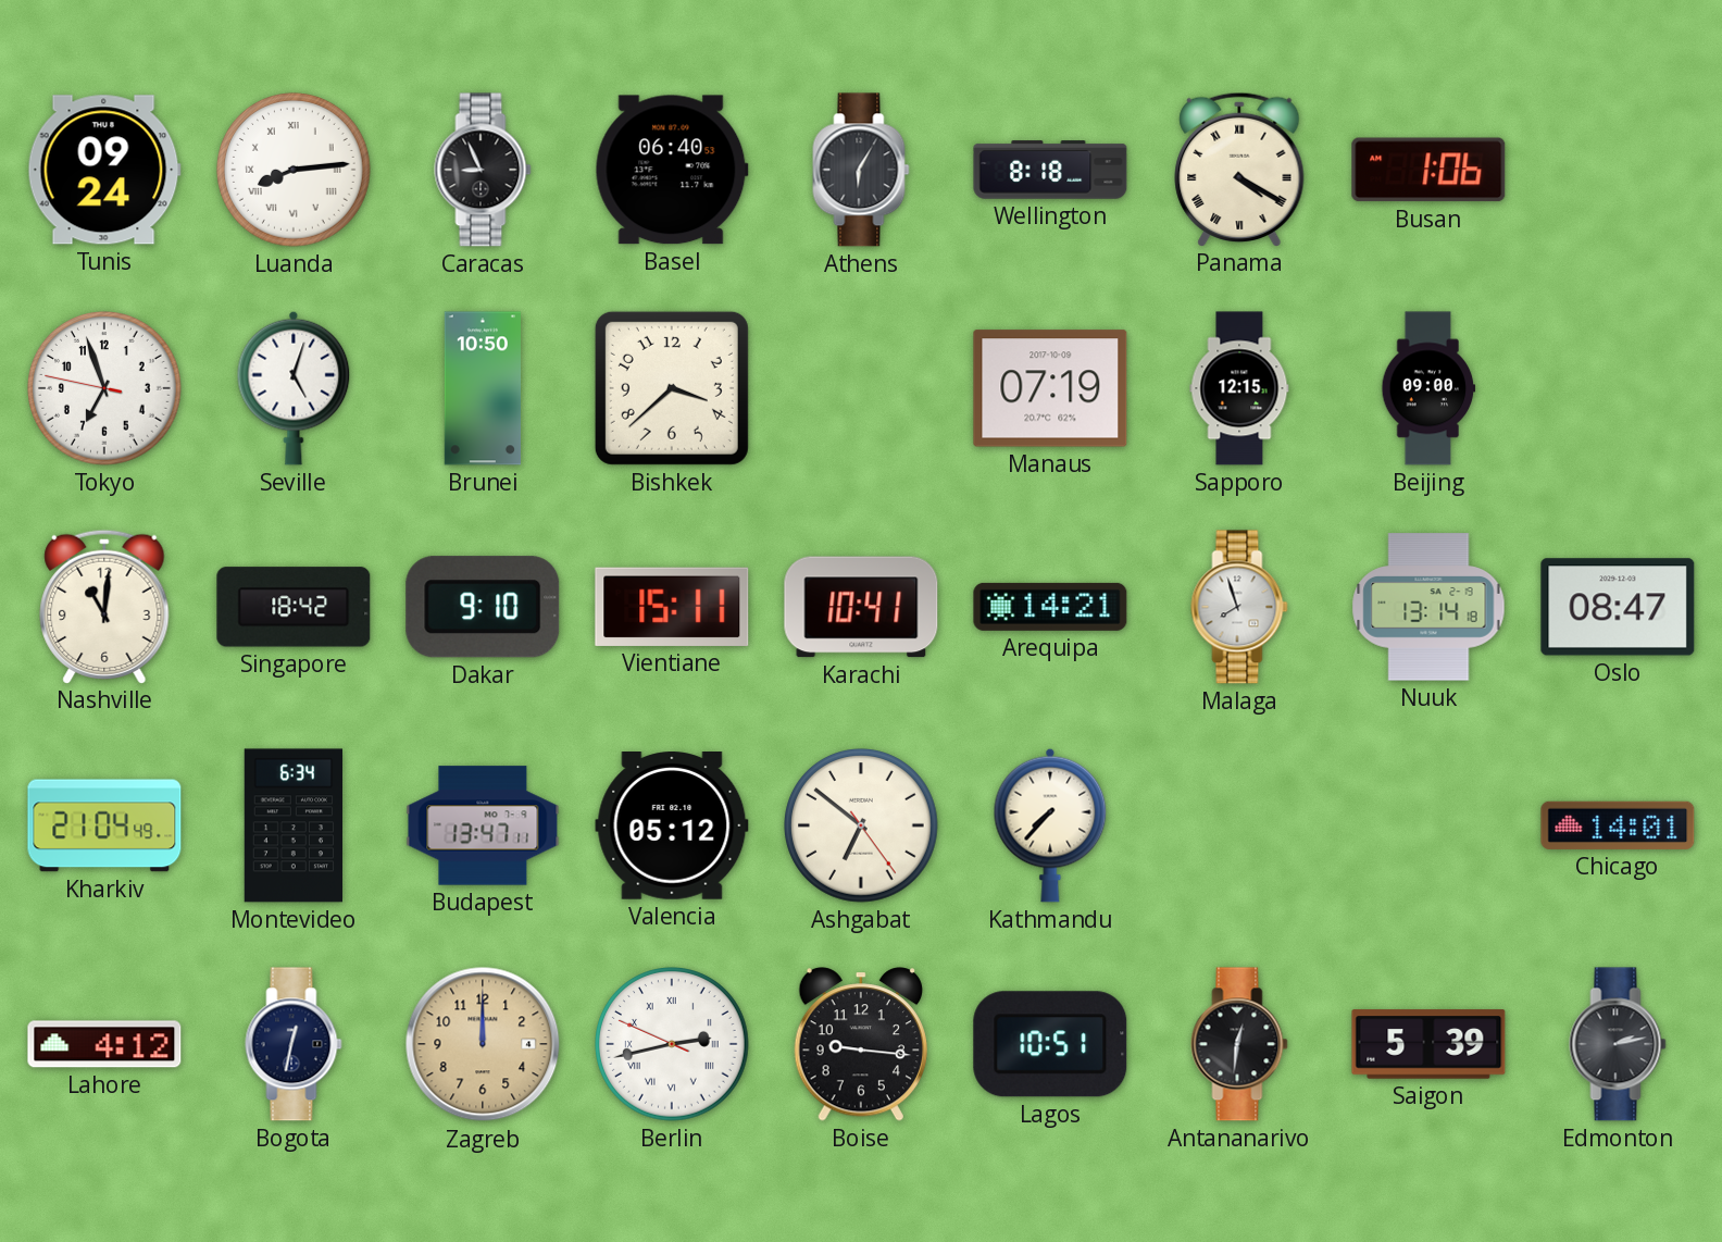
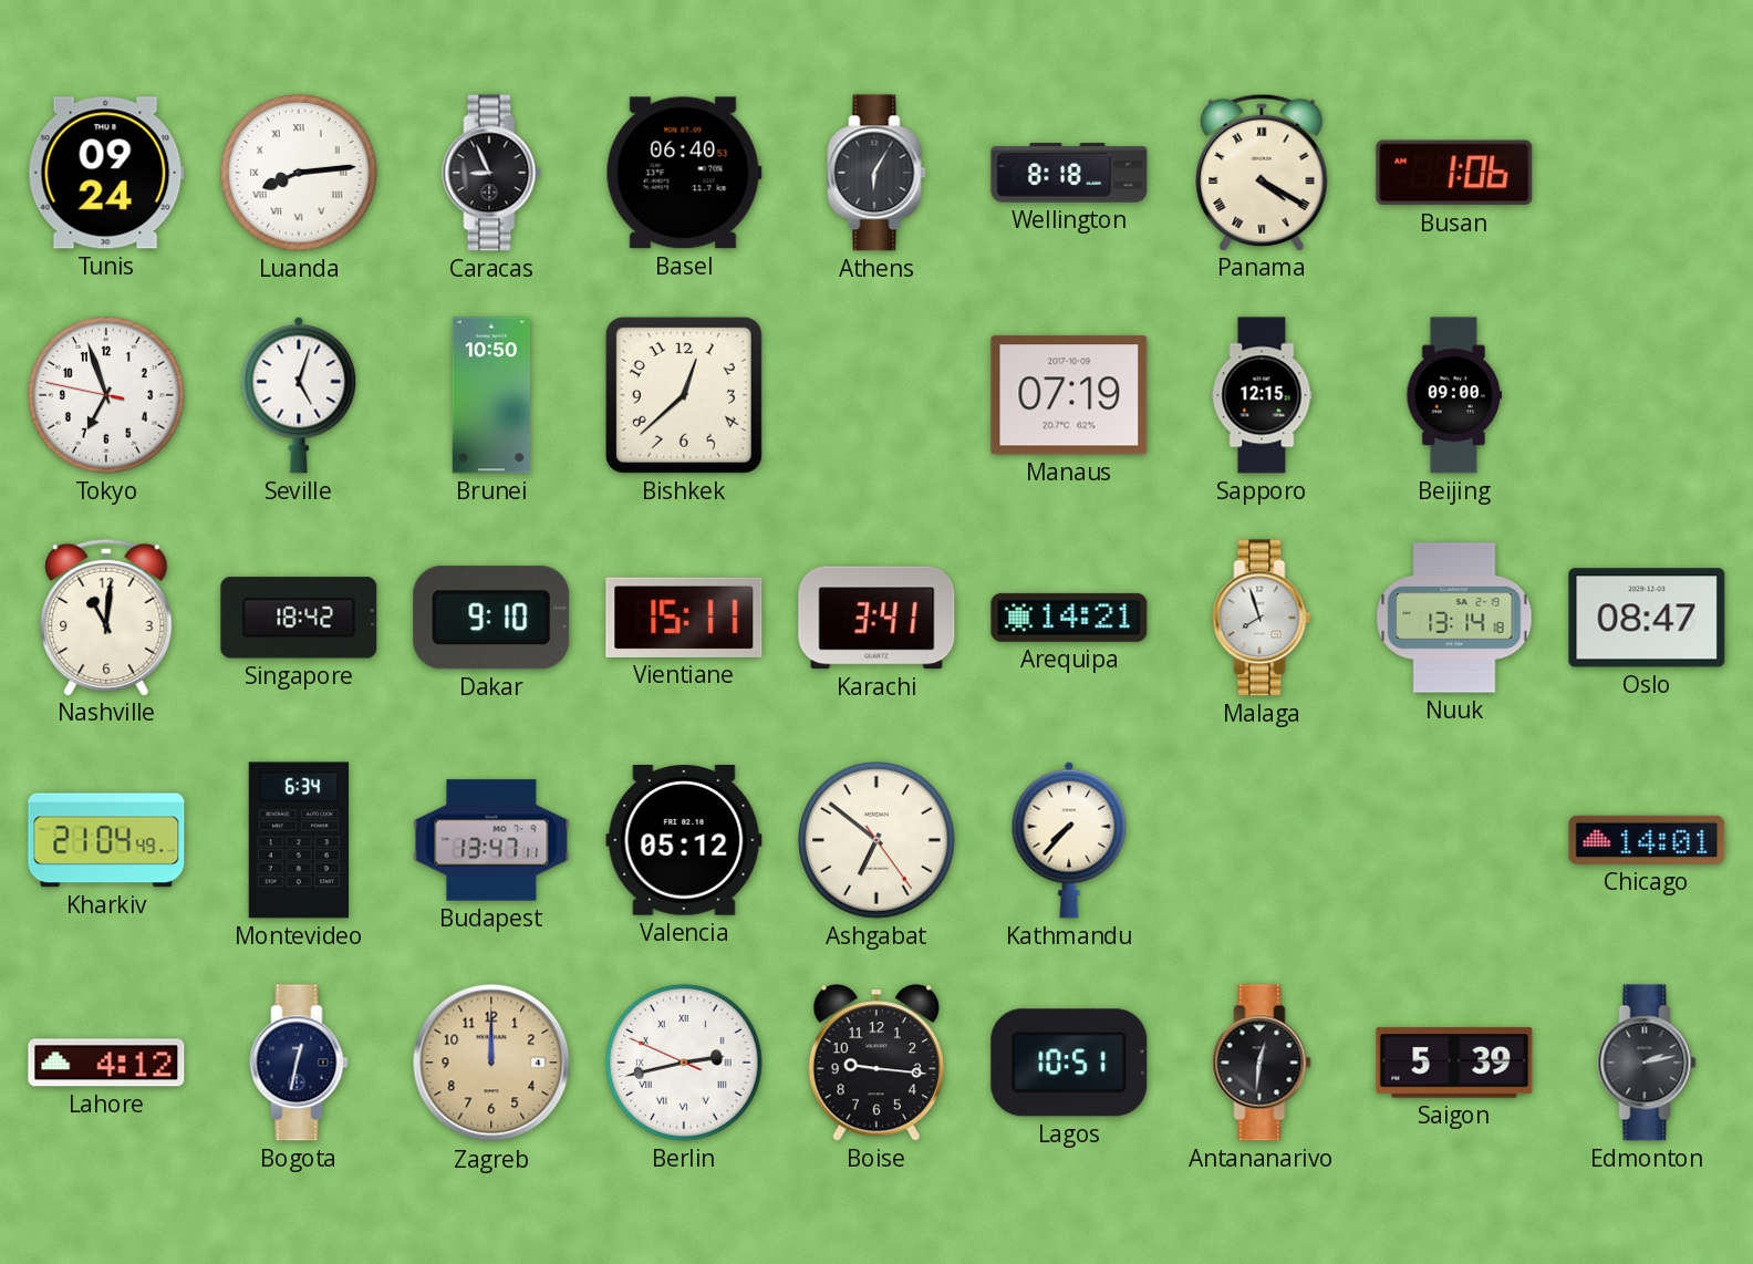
Bishkek: 3:38 -> 12:38
Karachi: 10:41 -> 3:41
